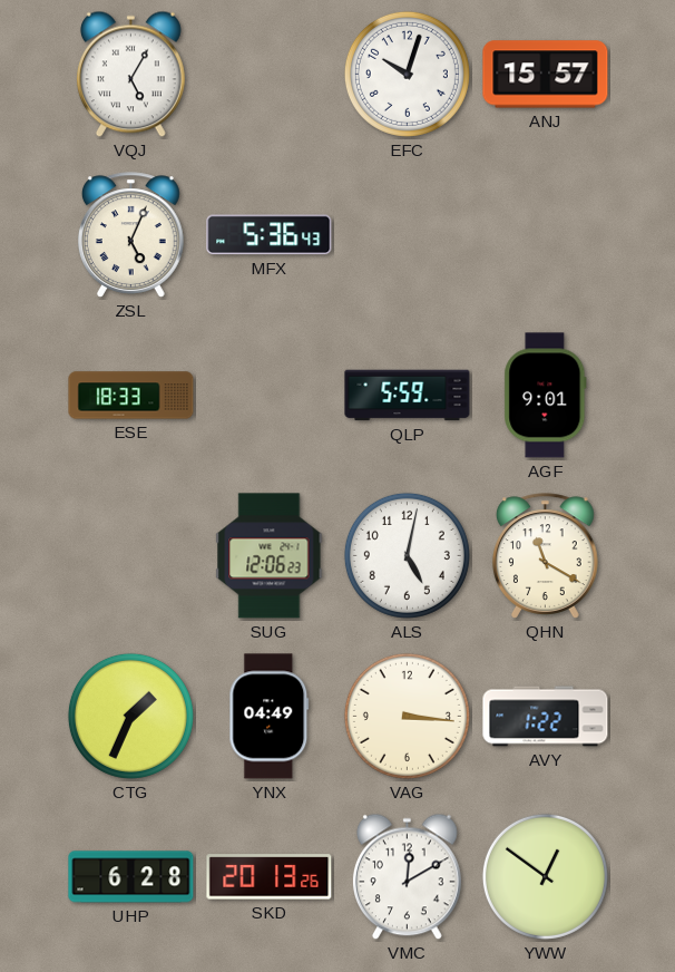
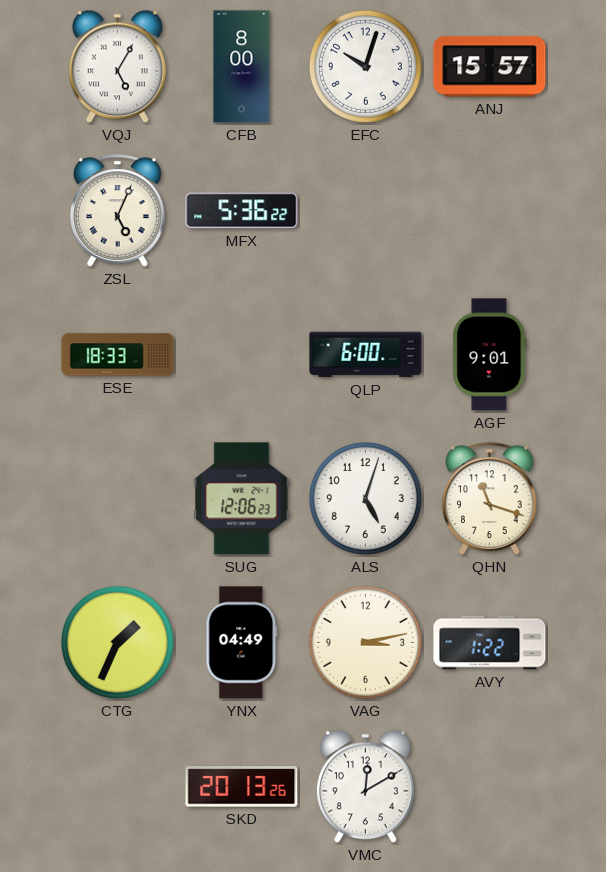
CFB: none -> 8:00
MFX: 5:36:43 -> 5:36:22
QLP: 5:59 -> 6:00
ALS: 5:02 -> 5:03
QHN: 11:20 -> 11:18
VAG: 3:16 -> 3:13
UHP: 6:28 -> none
YWW: 12:51 -> none
